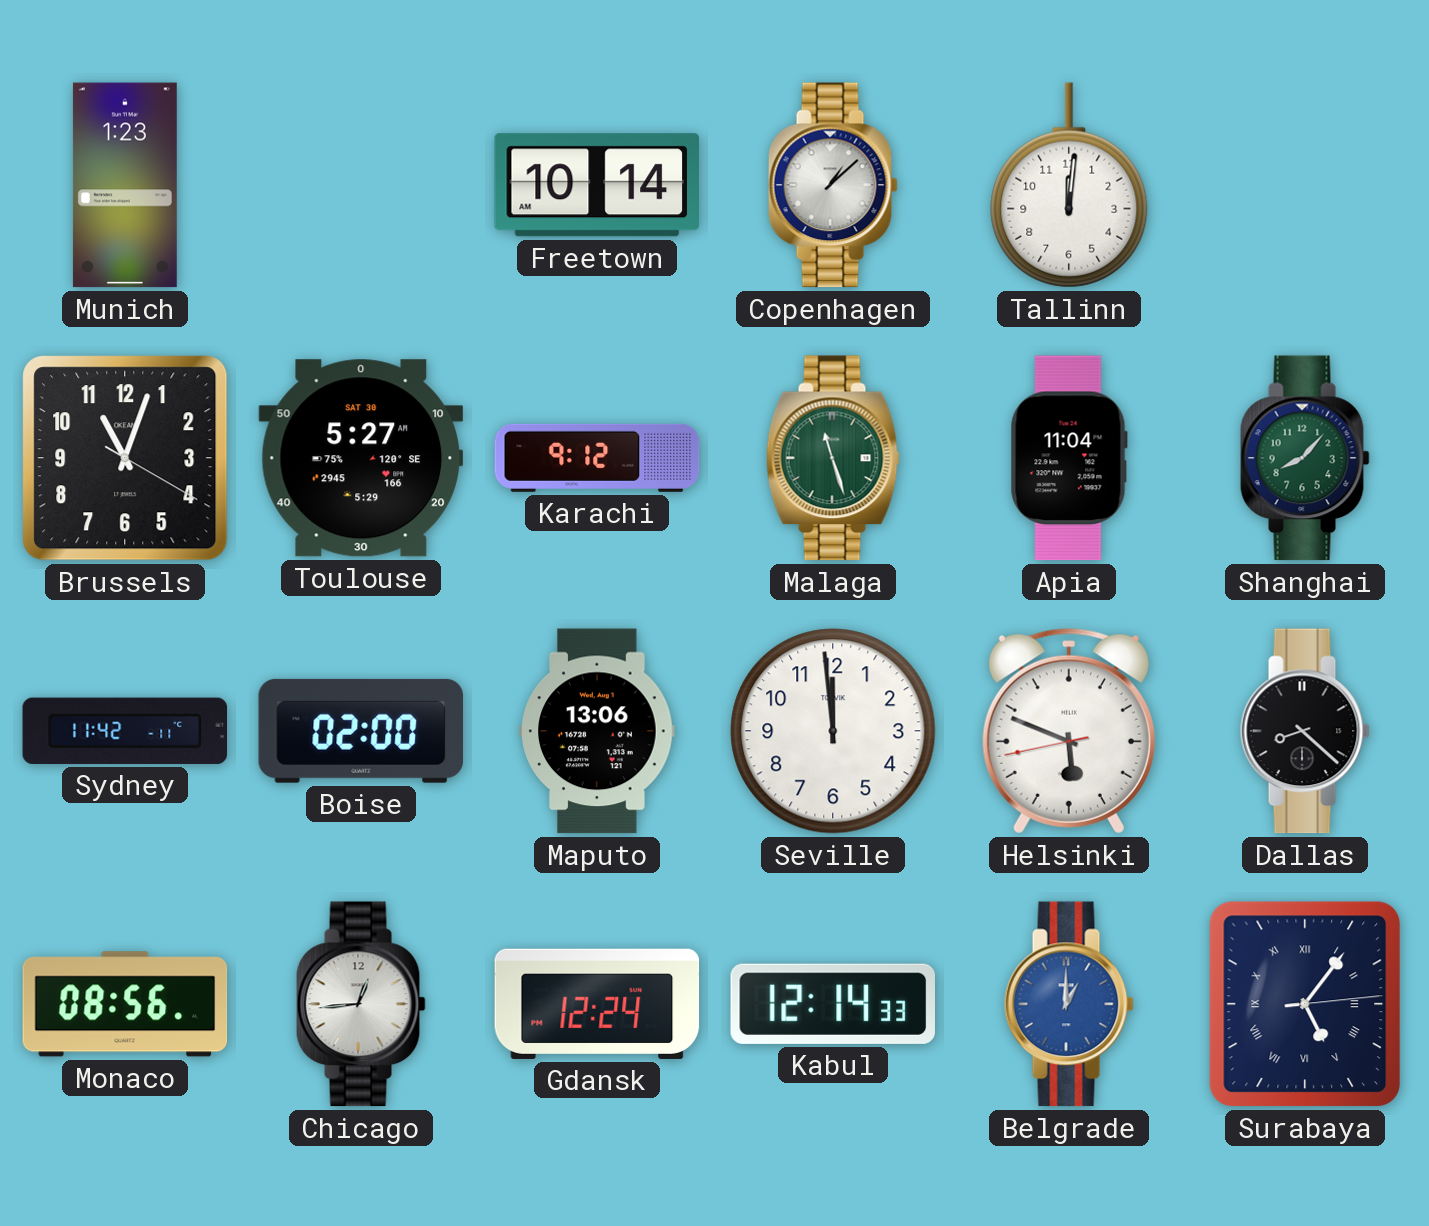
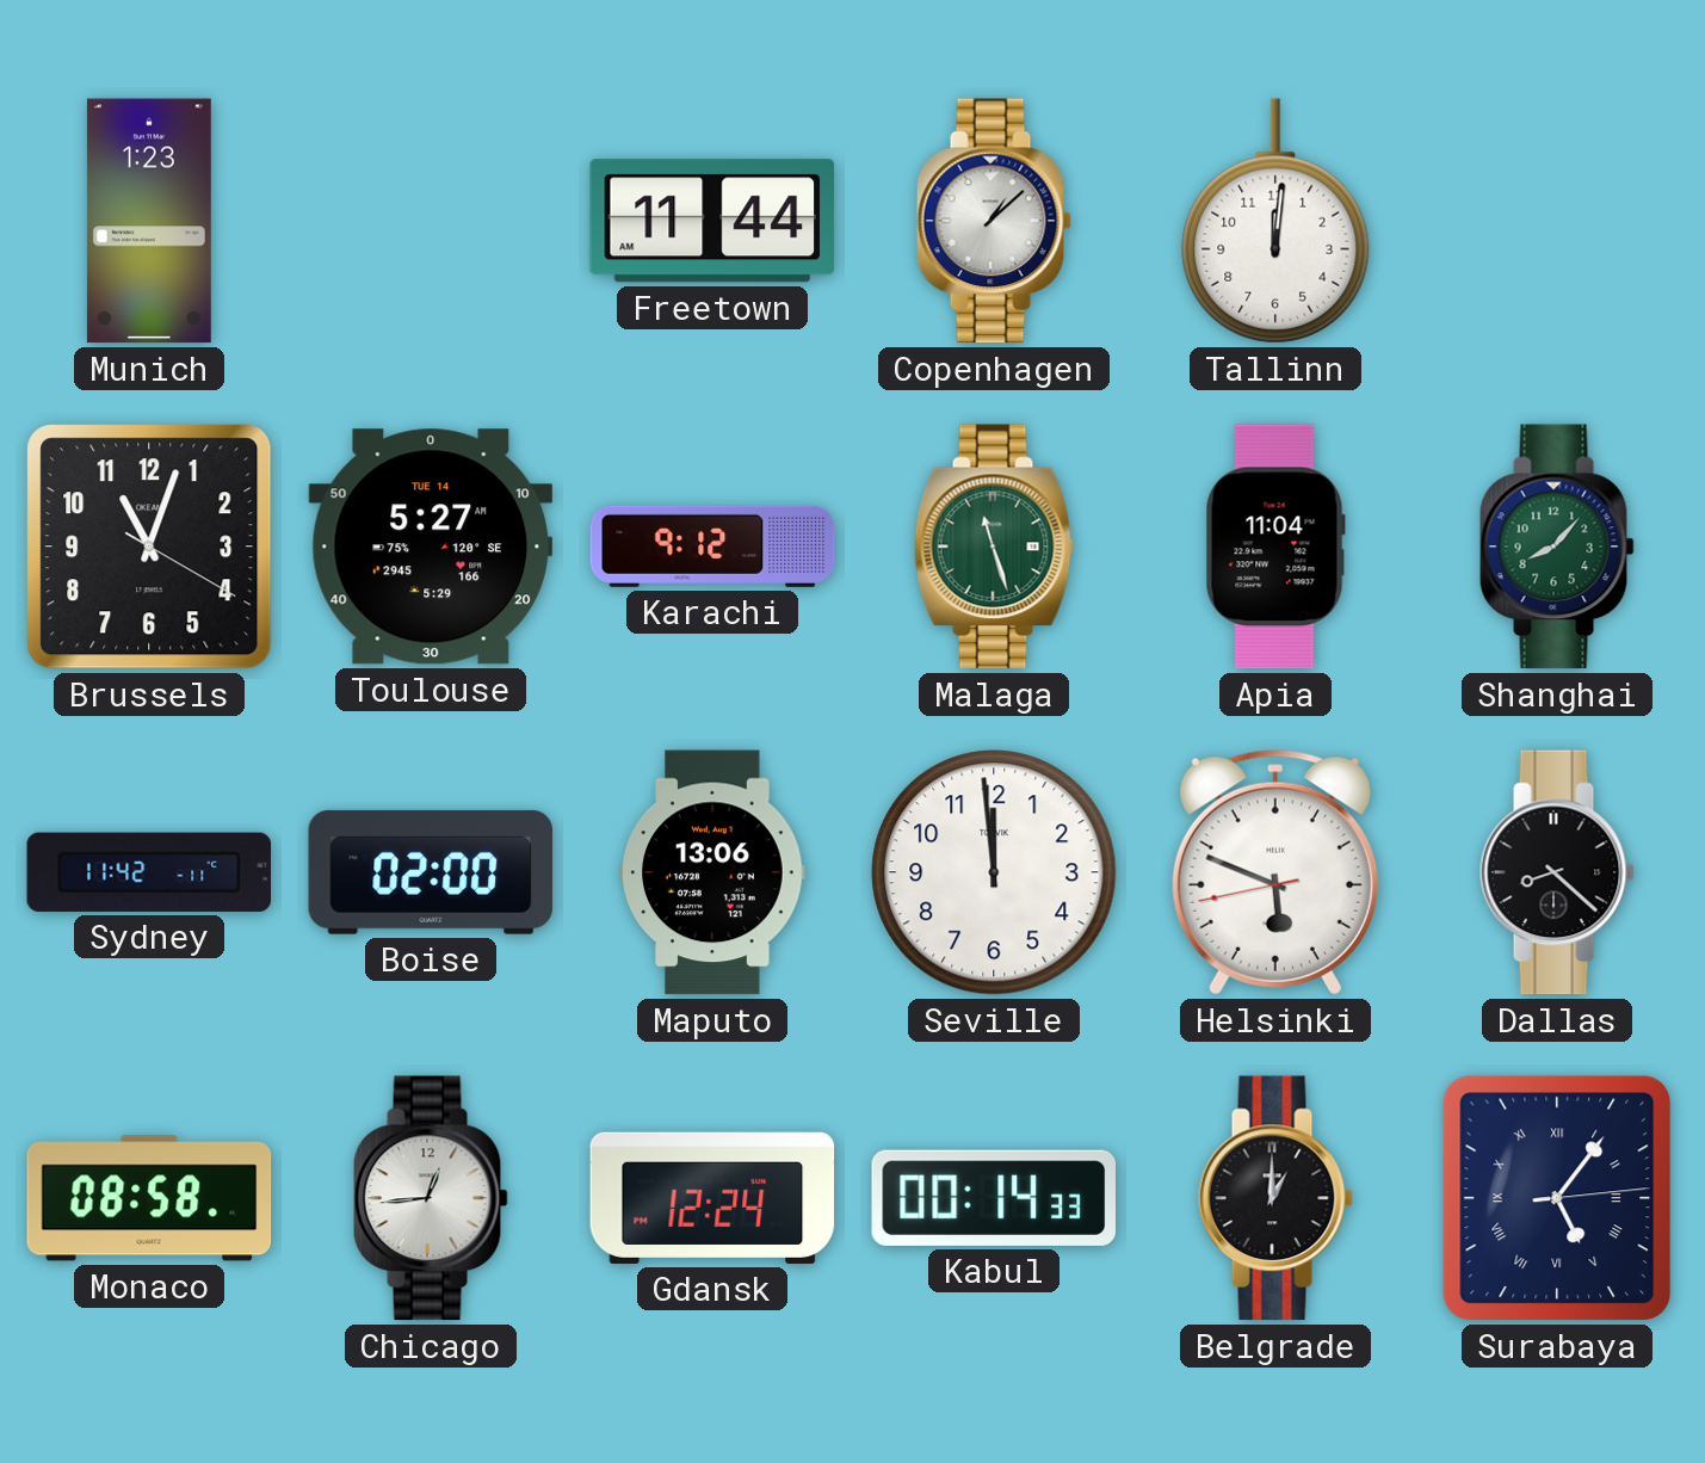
Freetown: 10:14 -> 11:44
Toulouse date: SAT 30 -> TUE 14
Monaco: 08:56 -> 08:58
Kabul: 12:14 -> 00:14
Belgrade dial: blue -> black
